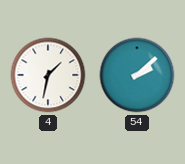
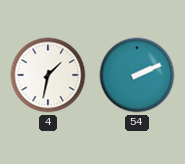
54: 2:08 -> 2:11
